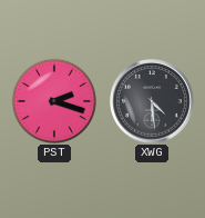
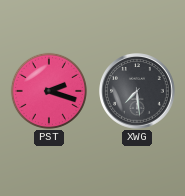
XWG: 4:29 -> 7:29
